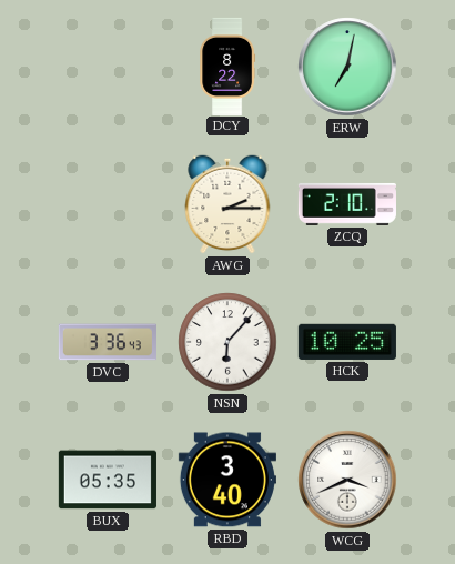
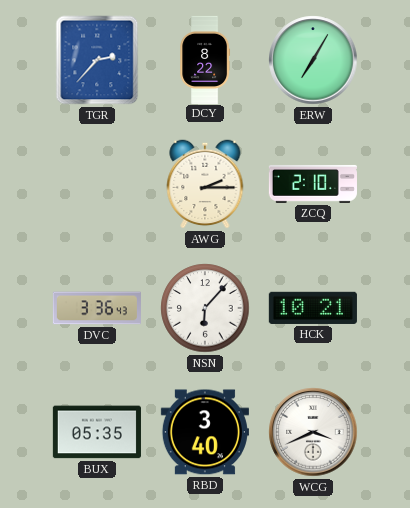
TGR: none -> 2:37
ERW: 7:02 -> 7:05
HCK: 10:25 -> 10:21
